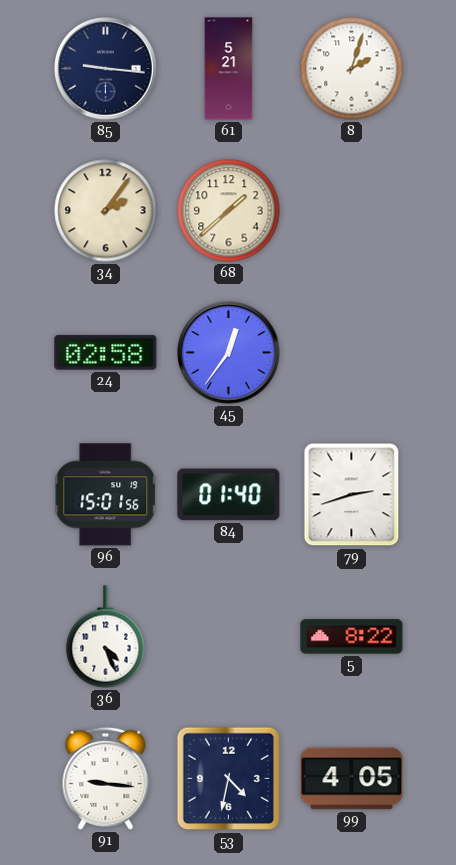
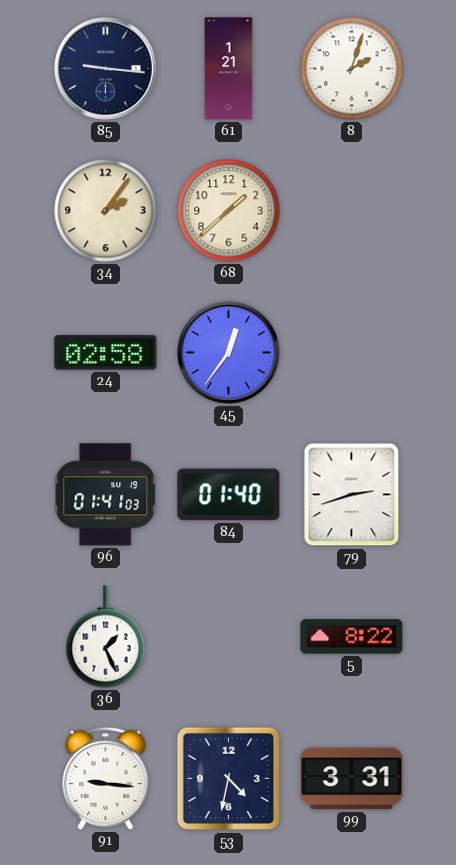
61: 5:21 -> 1:21
96: 15:01 -> 01:41
36: 4:26 -> 1:26
99: 4:05 -> 3:31
